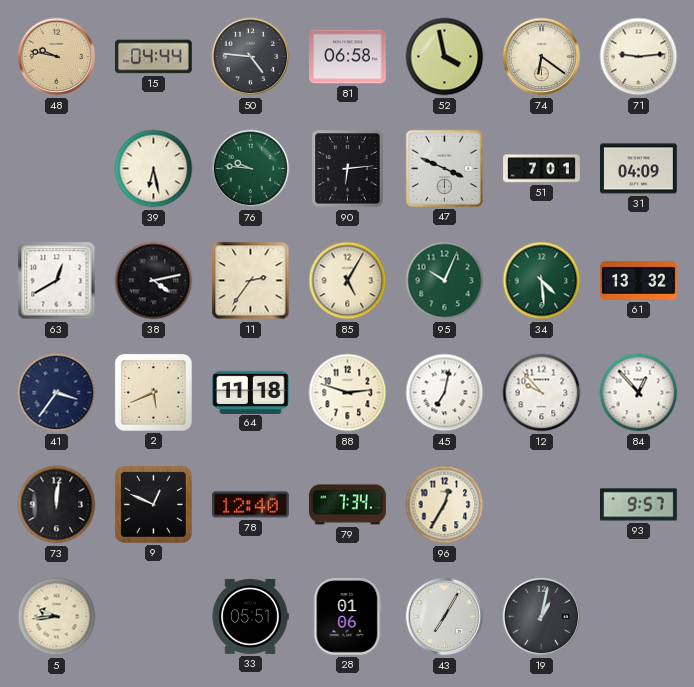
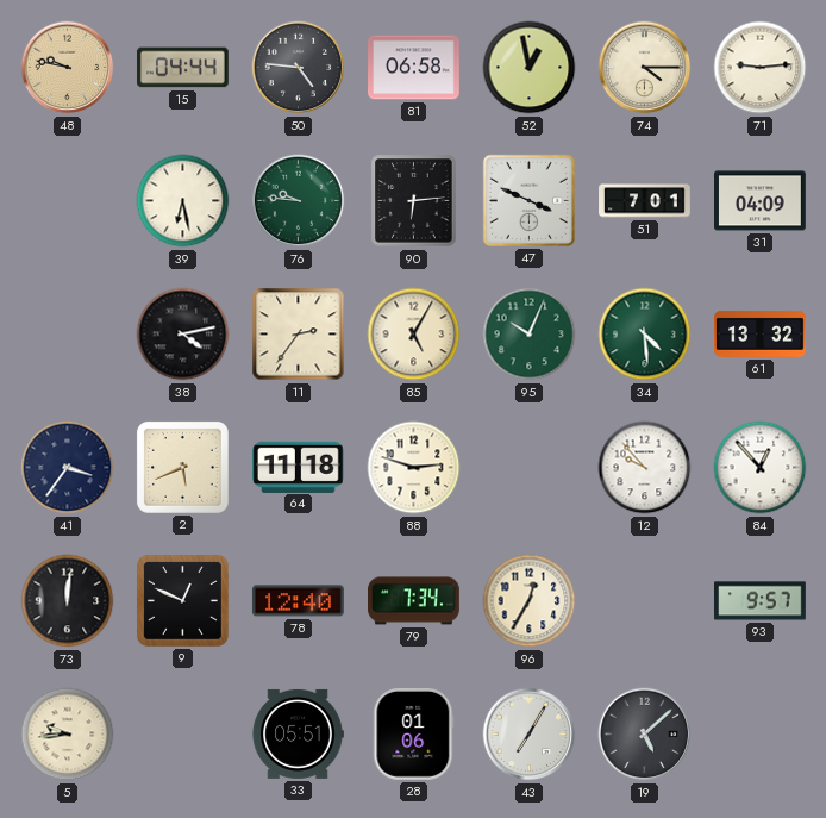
52: 3:58 -> 12:58
74: 6:21 -> 4:15
63: 12:40 -> none
45: 7:02 -> none
19: 1:02 -> 5:08
